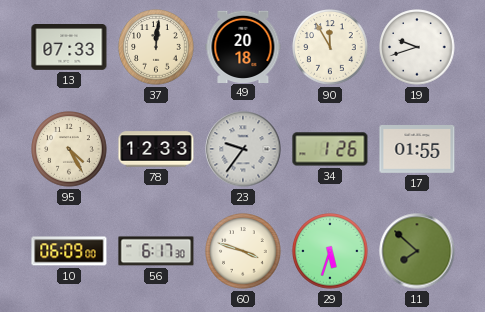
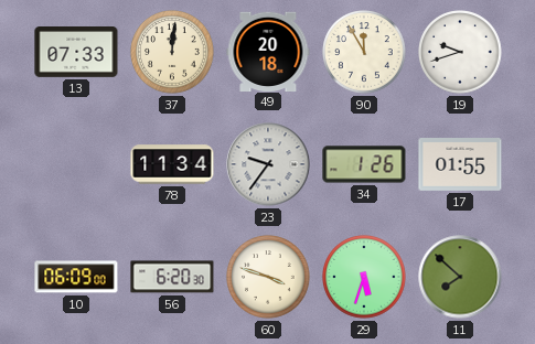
95: 4:25 -> none
78: 12:33 -> 11:34
56: 6:17 -> 6:20
